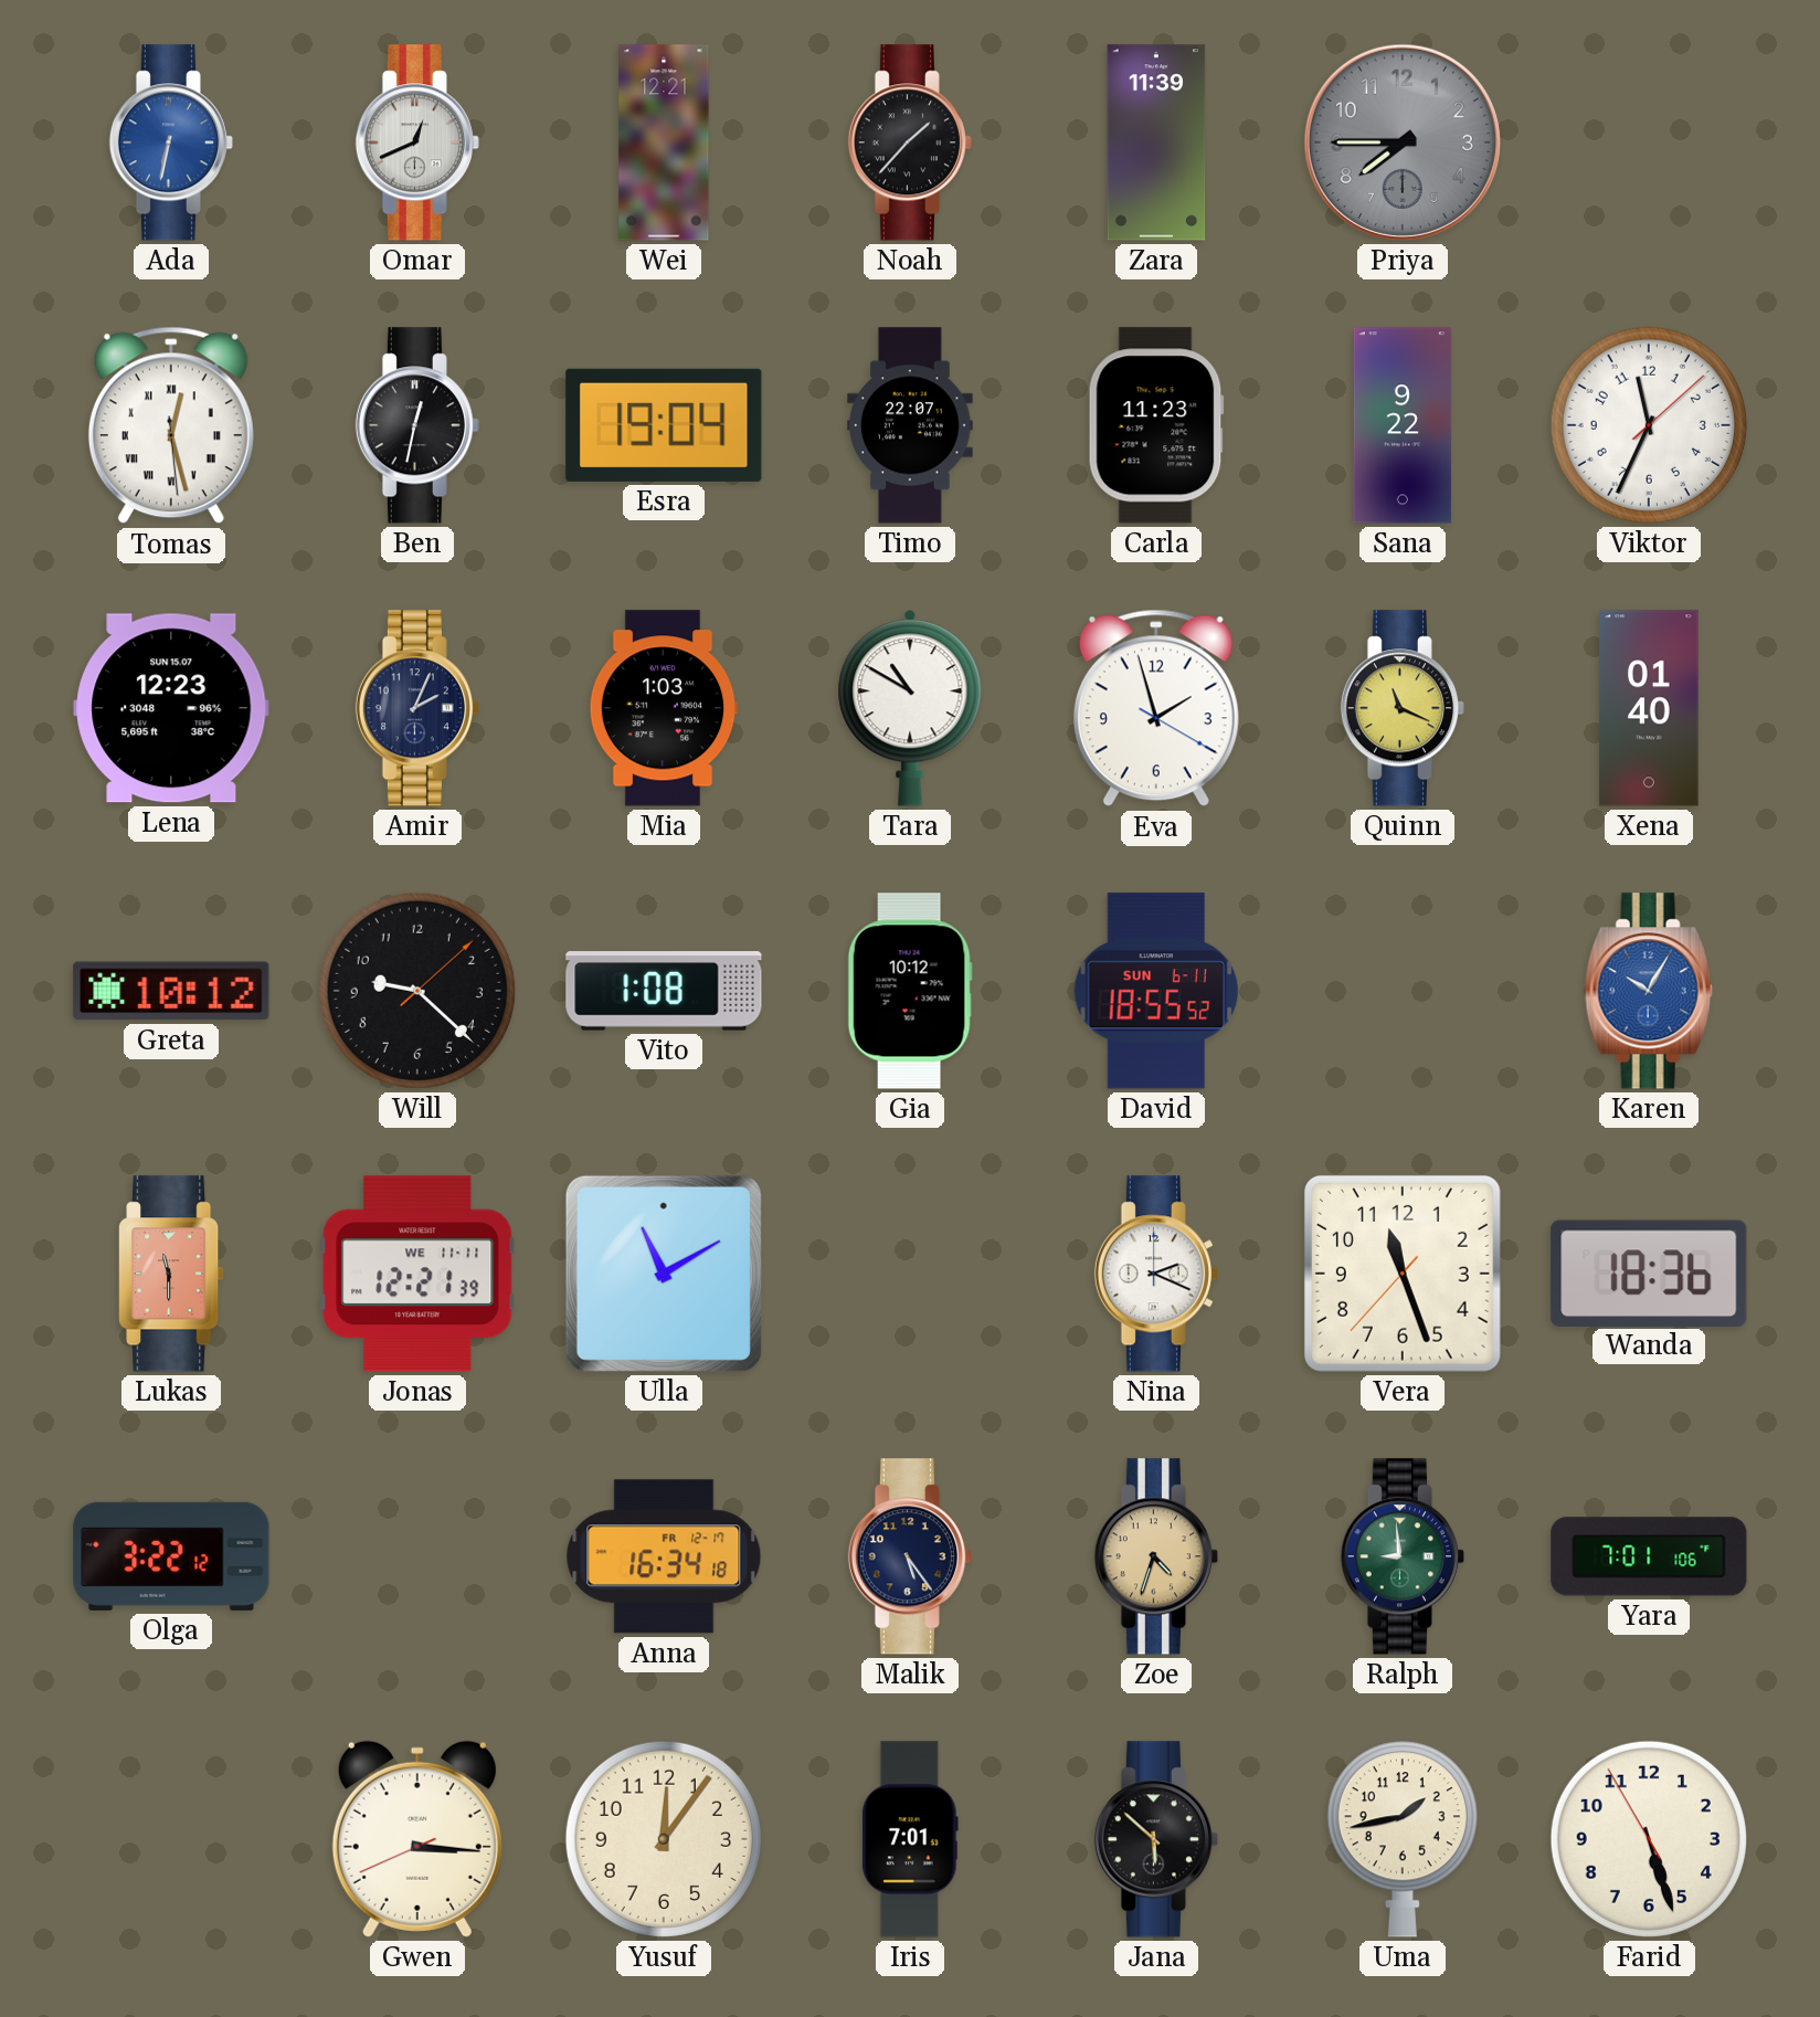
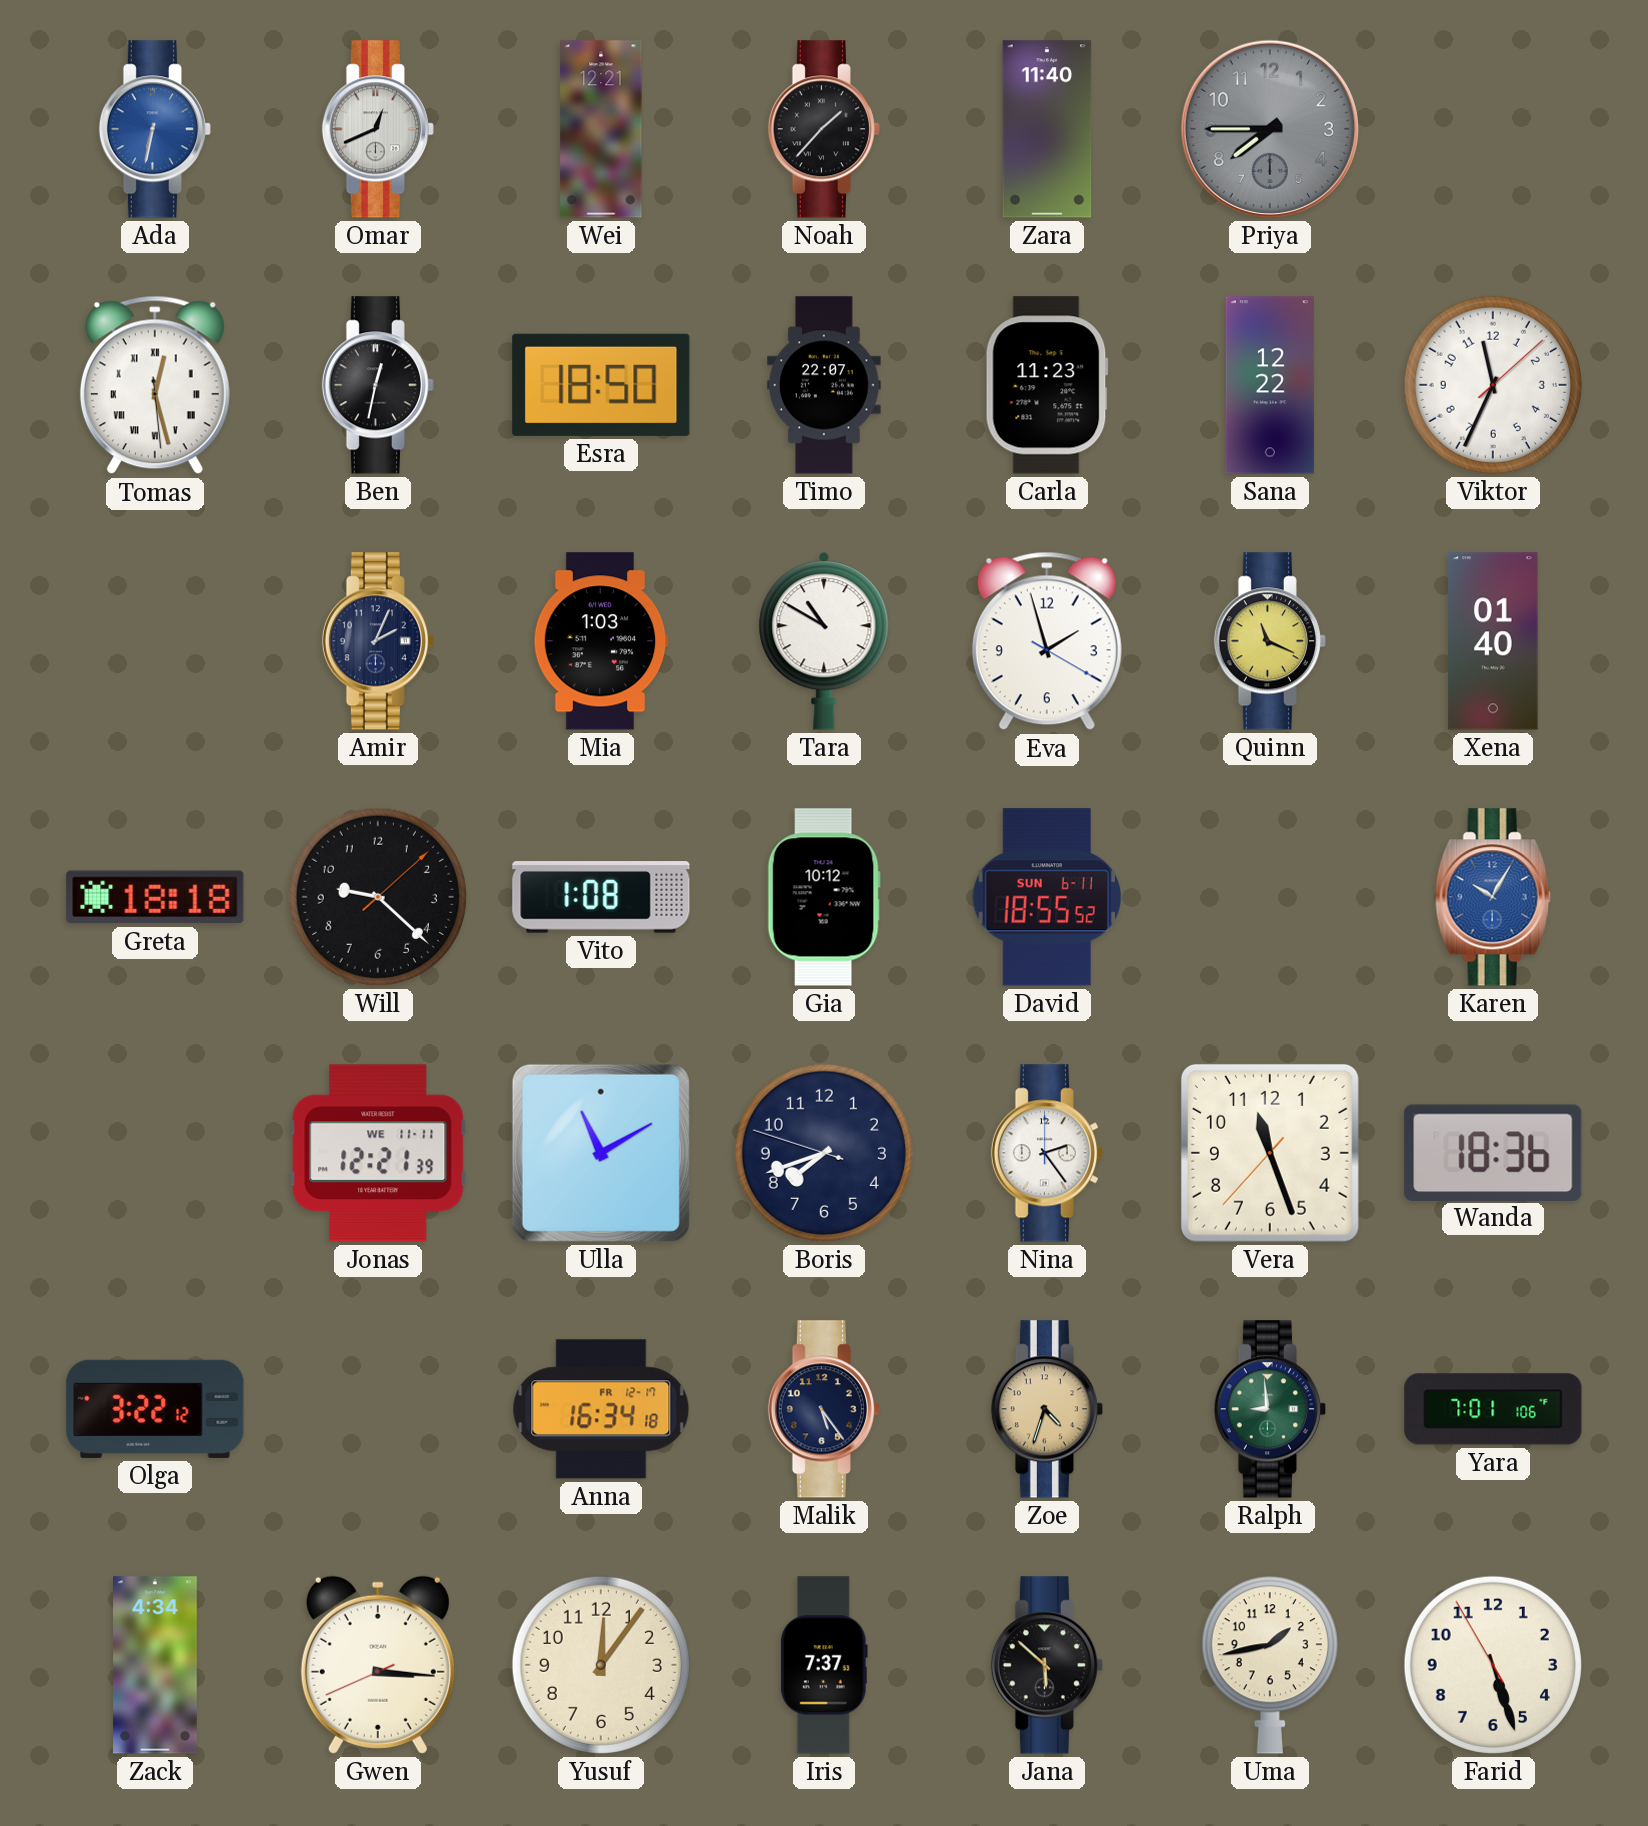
Zara: 11:39 -> 11:40
Esra: 19:04 -> 18:50
Sana: 9:22 -> 12:22
Lena: 12:23 -> none
Greta: 10:12 -> 18:18
Lukas: 11:30 -> none
Boris: none -> 7:41
Nina: 2:19 -> 2:24
Zack: none -> 4:34
Iris: 7:01 -> 7:37
